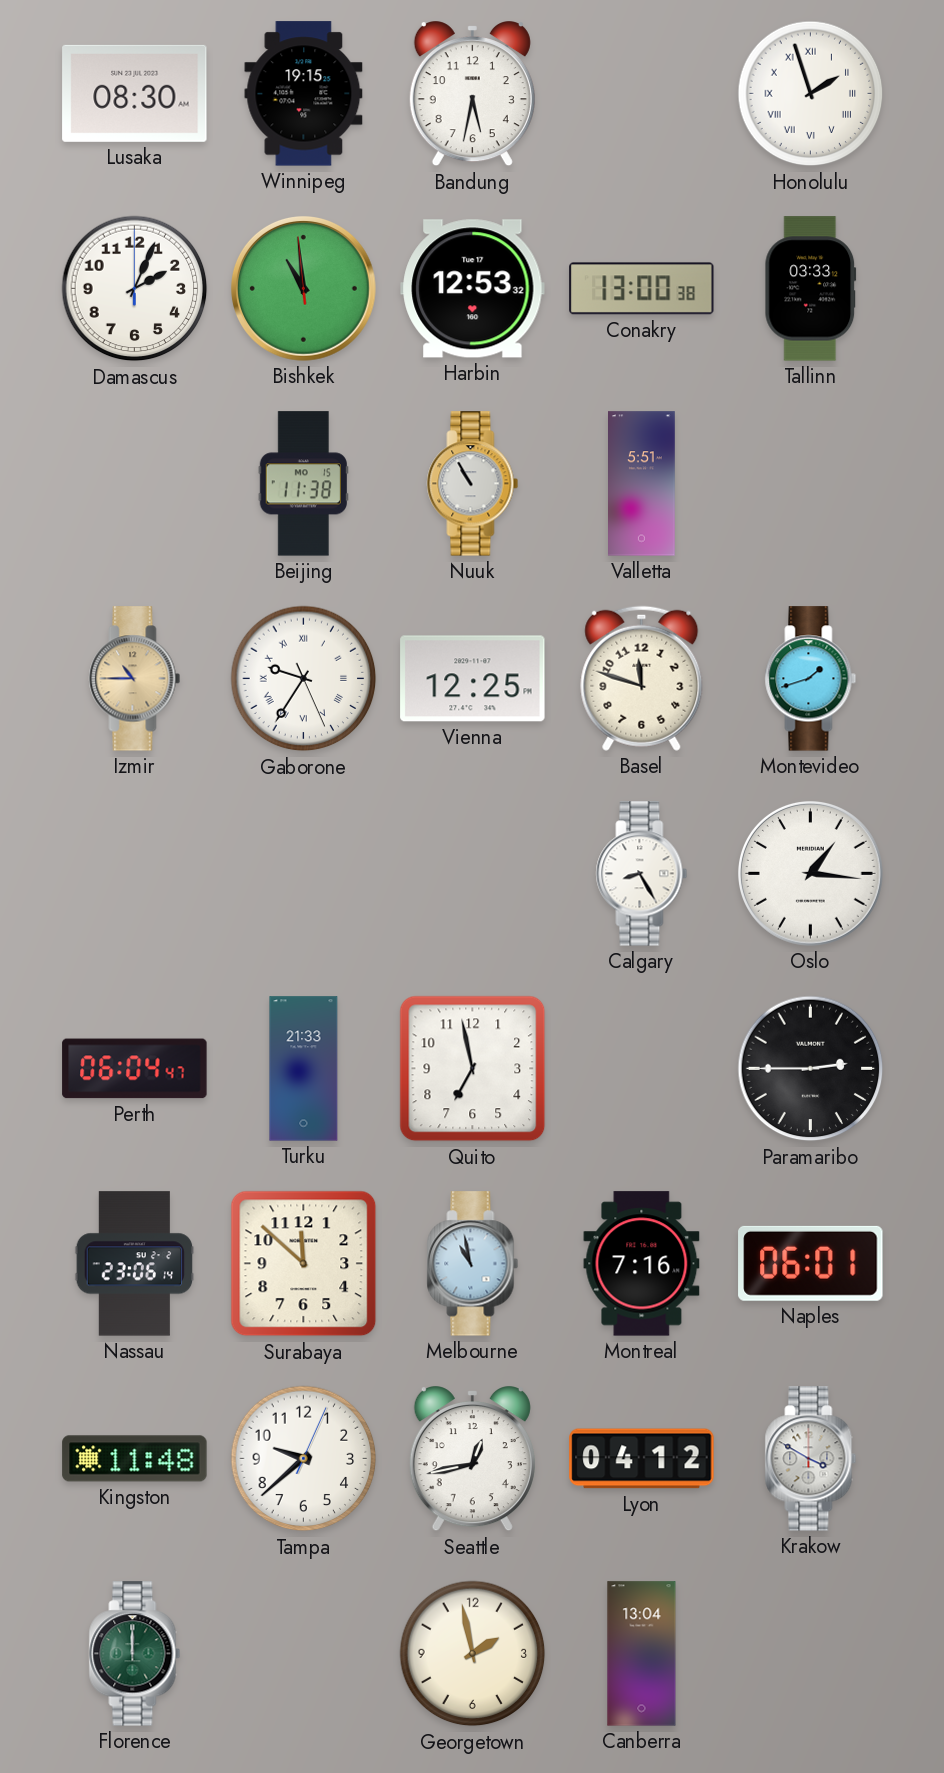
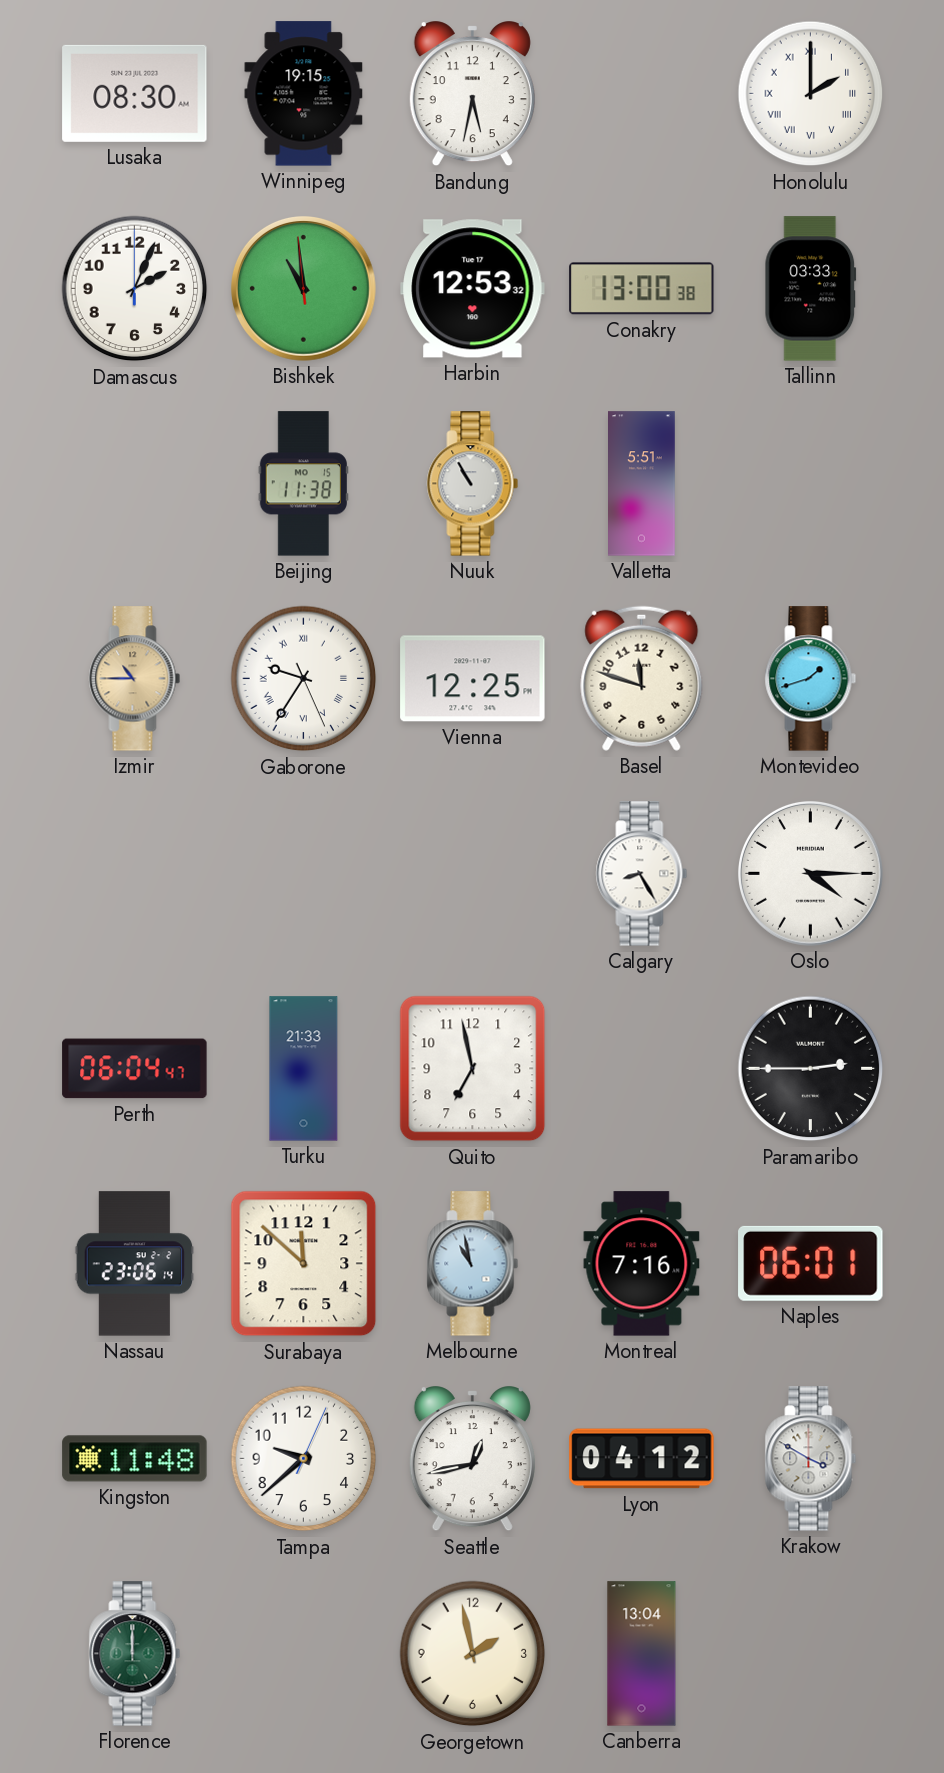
Honolulu: 1:57 -> 2:00
Oslo: 1:16 -> 4:15
